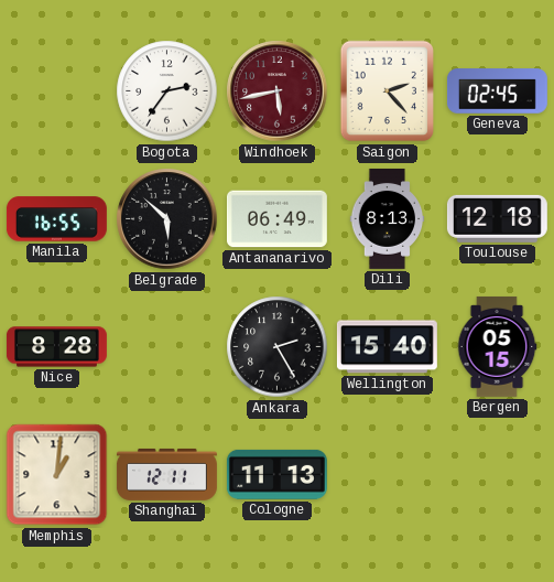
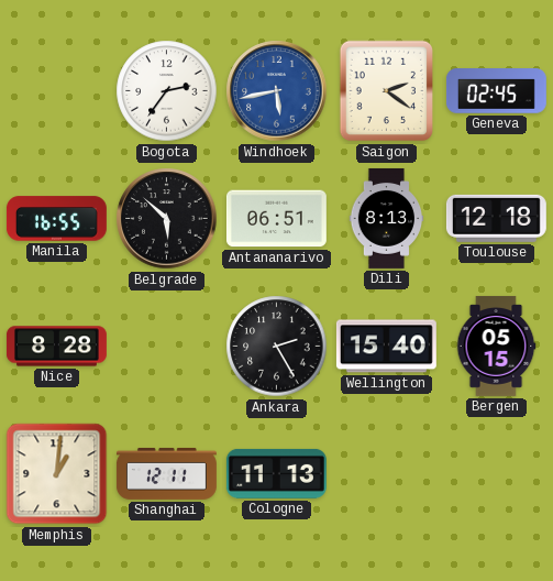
Windhoek dial: burgundy -> blue
Saigon: 2:23 -> 2:21
Antananarivo: 06:49 -> 06:51
